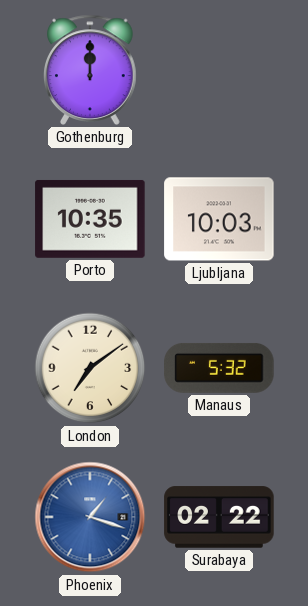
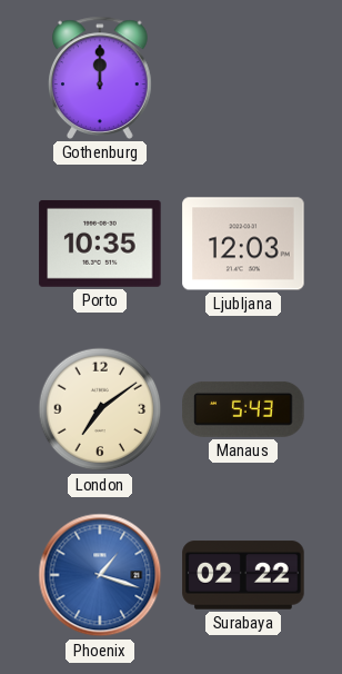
Ljubljana: 10:03 -> 12:03
Manaus: 5:32 -> 5:43
